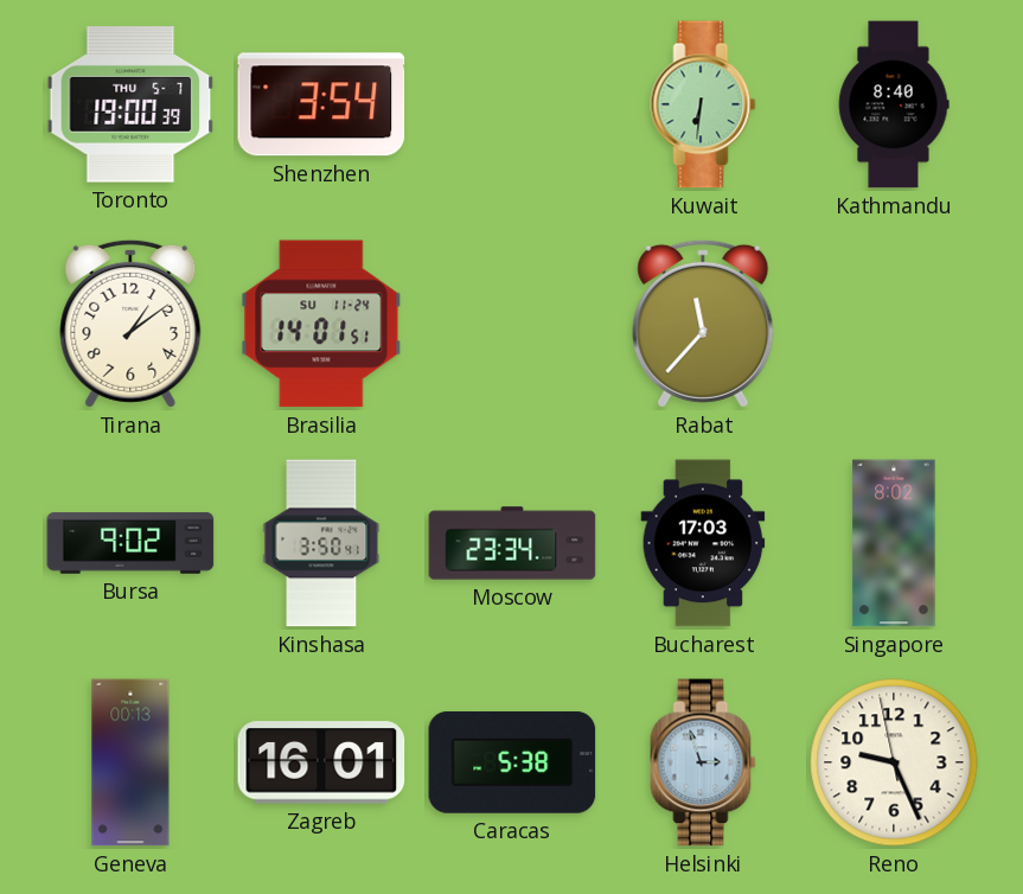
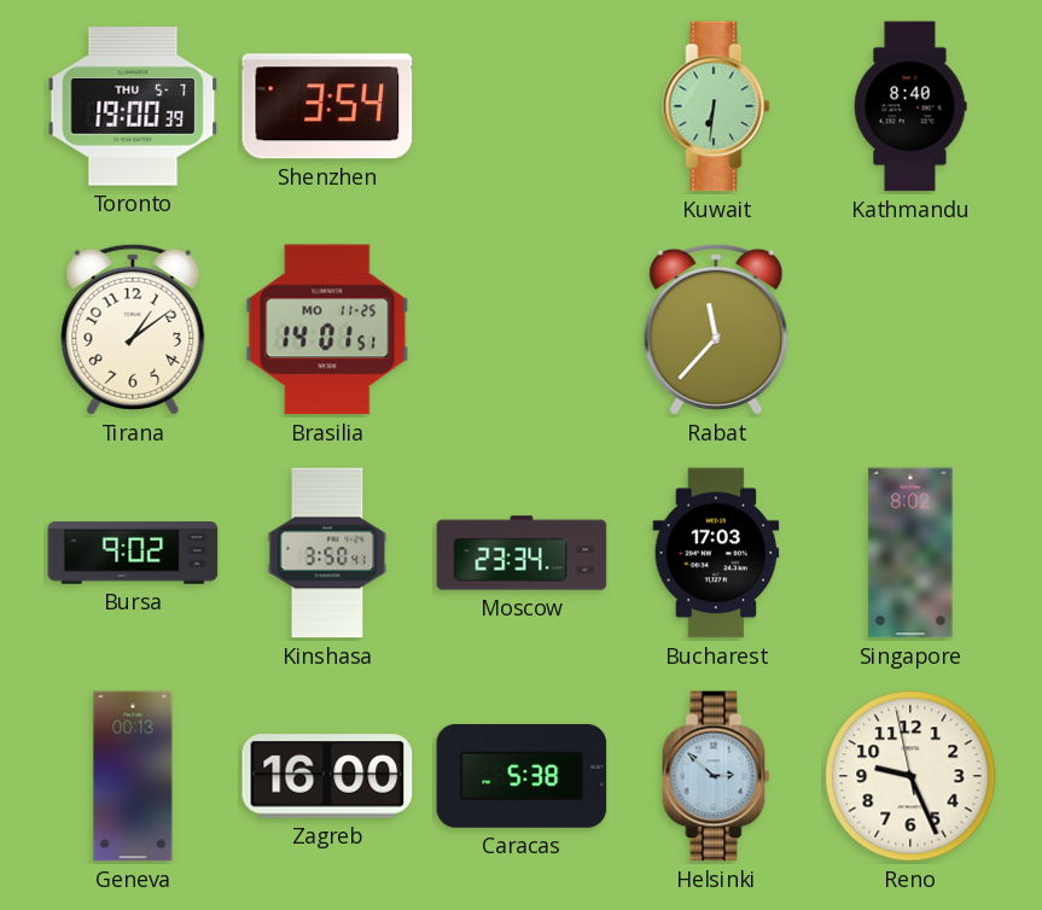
Brasilia date: SU 11-24 -> MO 11-25
Zagreb: 16:01 -> 16:00
Helsinki: 2:57 -> 2:52
